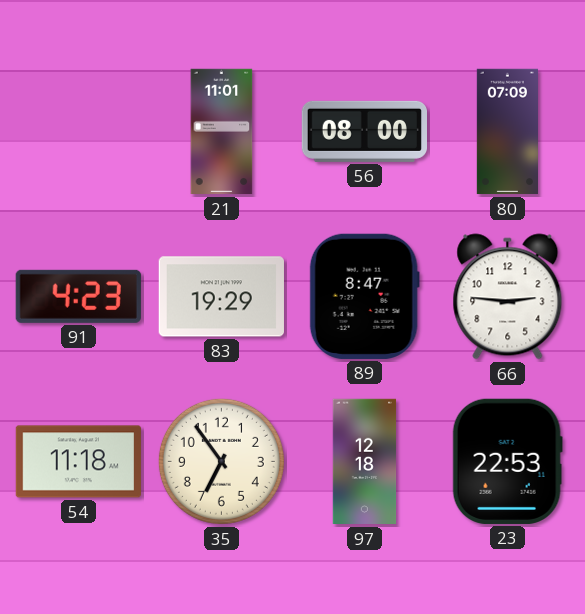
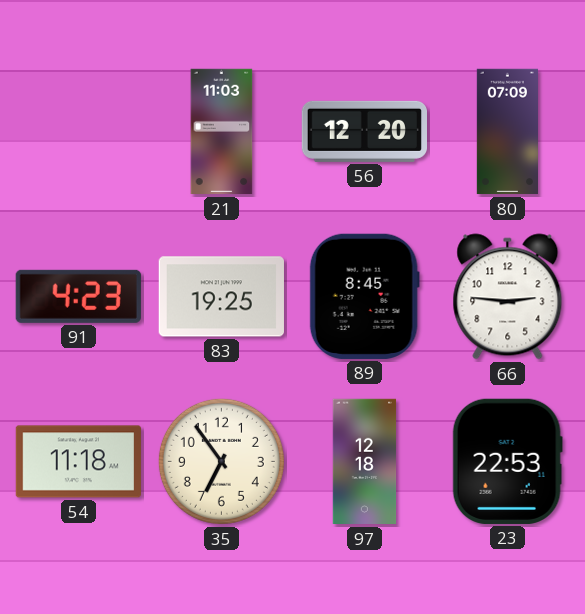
21: 11:01 -> 11:03
56: 08:00 -> 12:20
83: 19:29 -> 19:25
89: 8:47 -> 8:45
